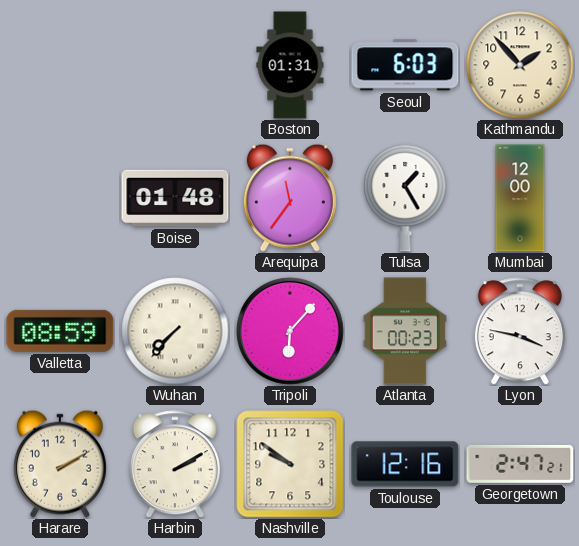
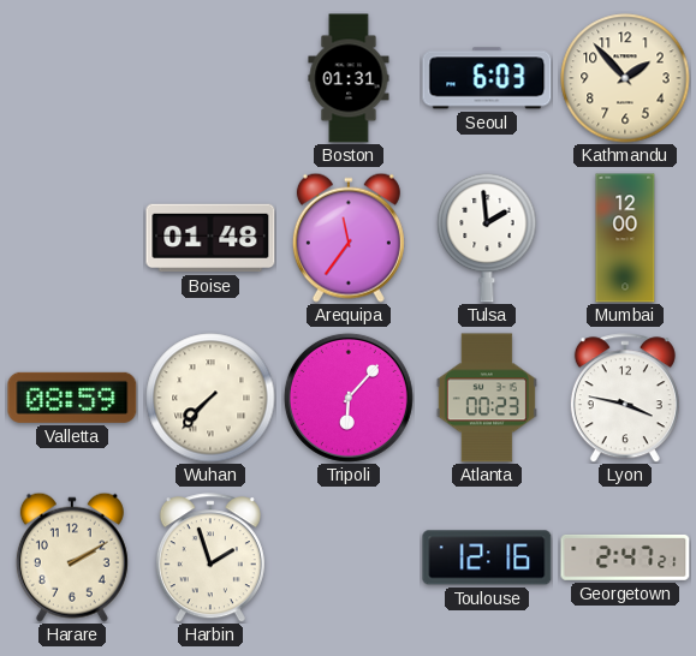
Tulsa: 1:25 -> 1:59
Harbin: 2:10 -> 1:57
Nashville: 9:51 -> none
